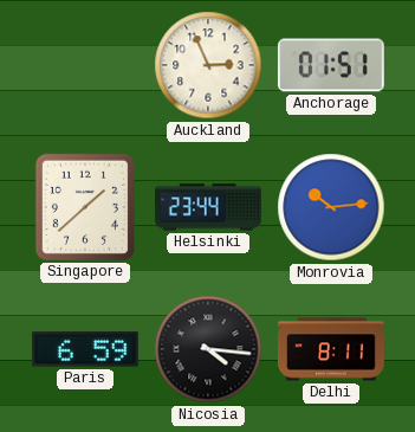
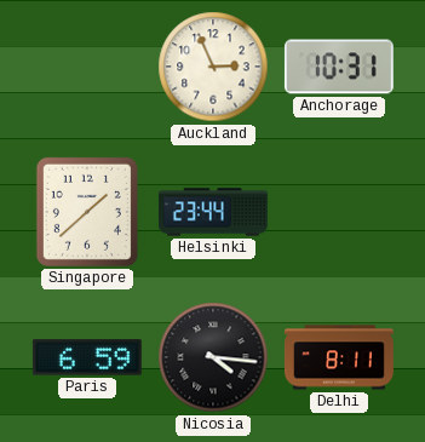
Anchorage: 01:51 -> 10:31
Monrovia: 10:14 -> none
